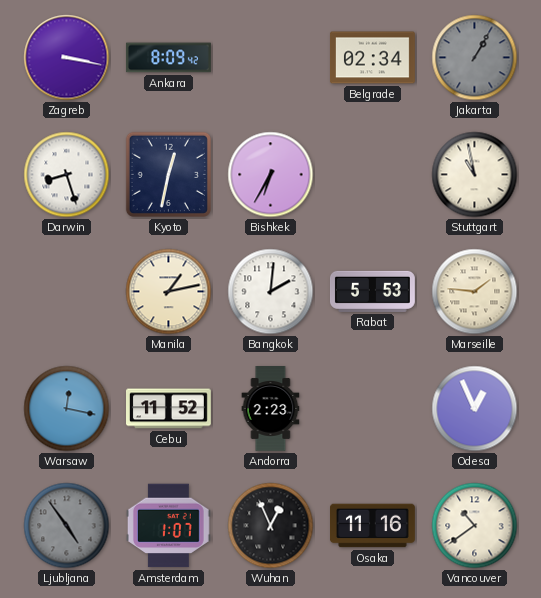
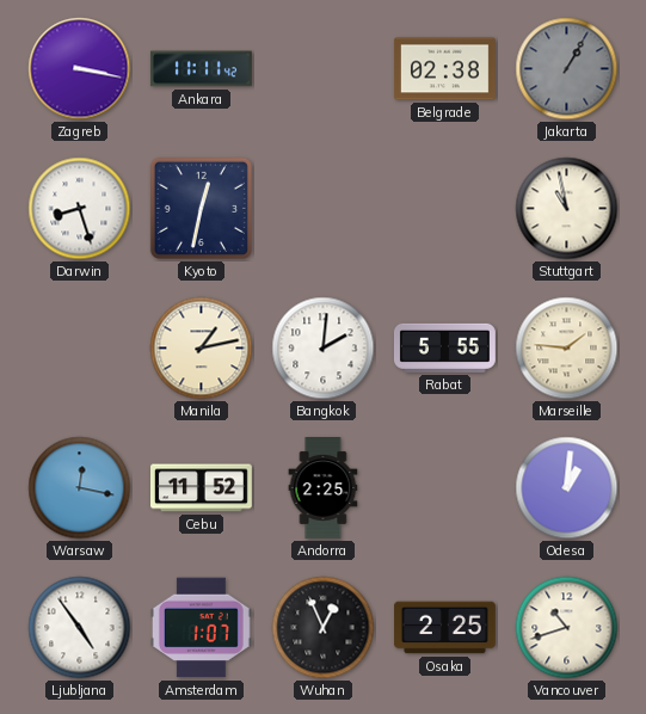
Ankara: 8:09 -> 11:11
Belgrade: 02:34 -> 02:38
Bishkek: 6:35 -> none
Rabat: 5:53 -> 5:55
Andorra: 2:23 -> 2:25
Odesa: 12:56 -> 1:01
Ljubljana dial: grey -> white
Osaka: 11:16 -> 2:25
Vancouver: 10:39 -> 10:42
